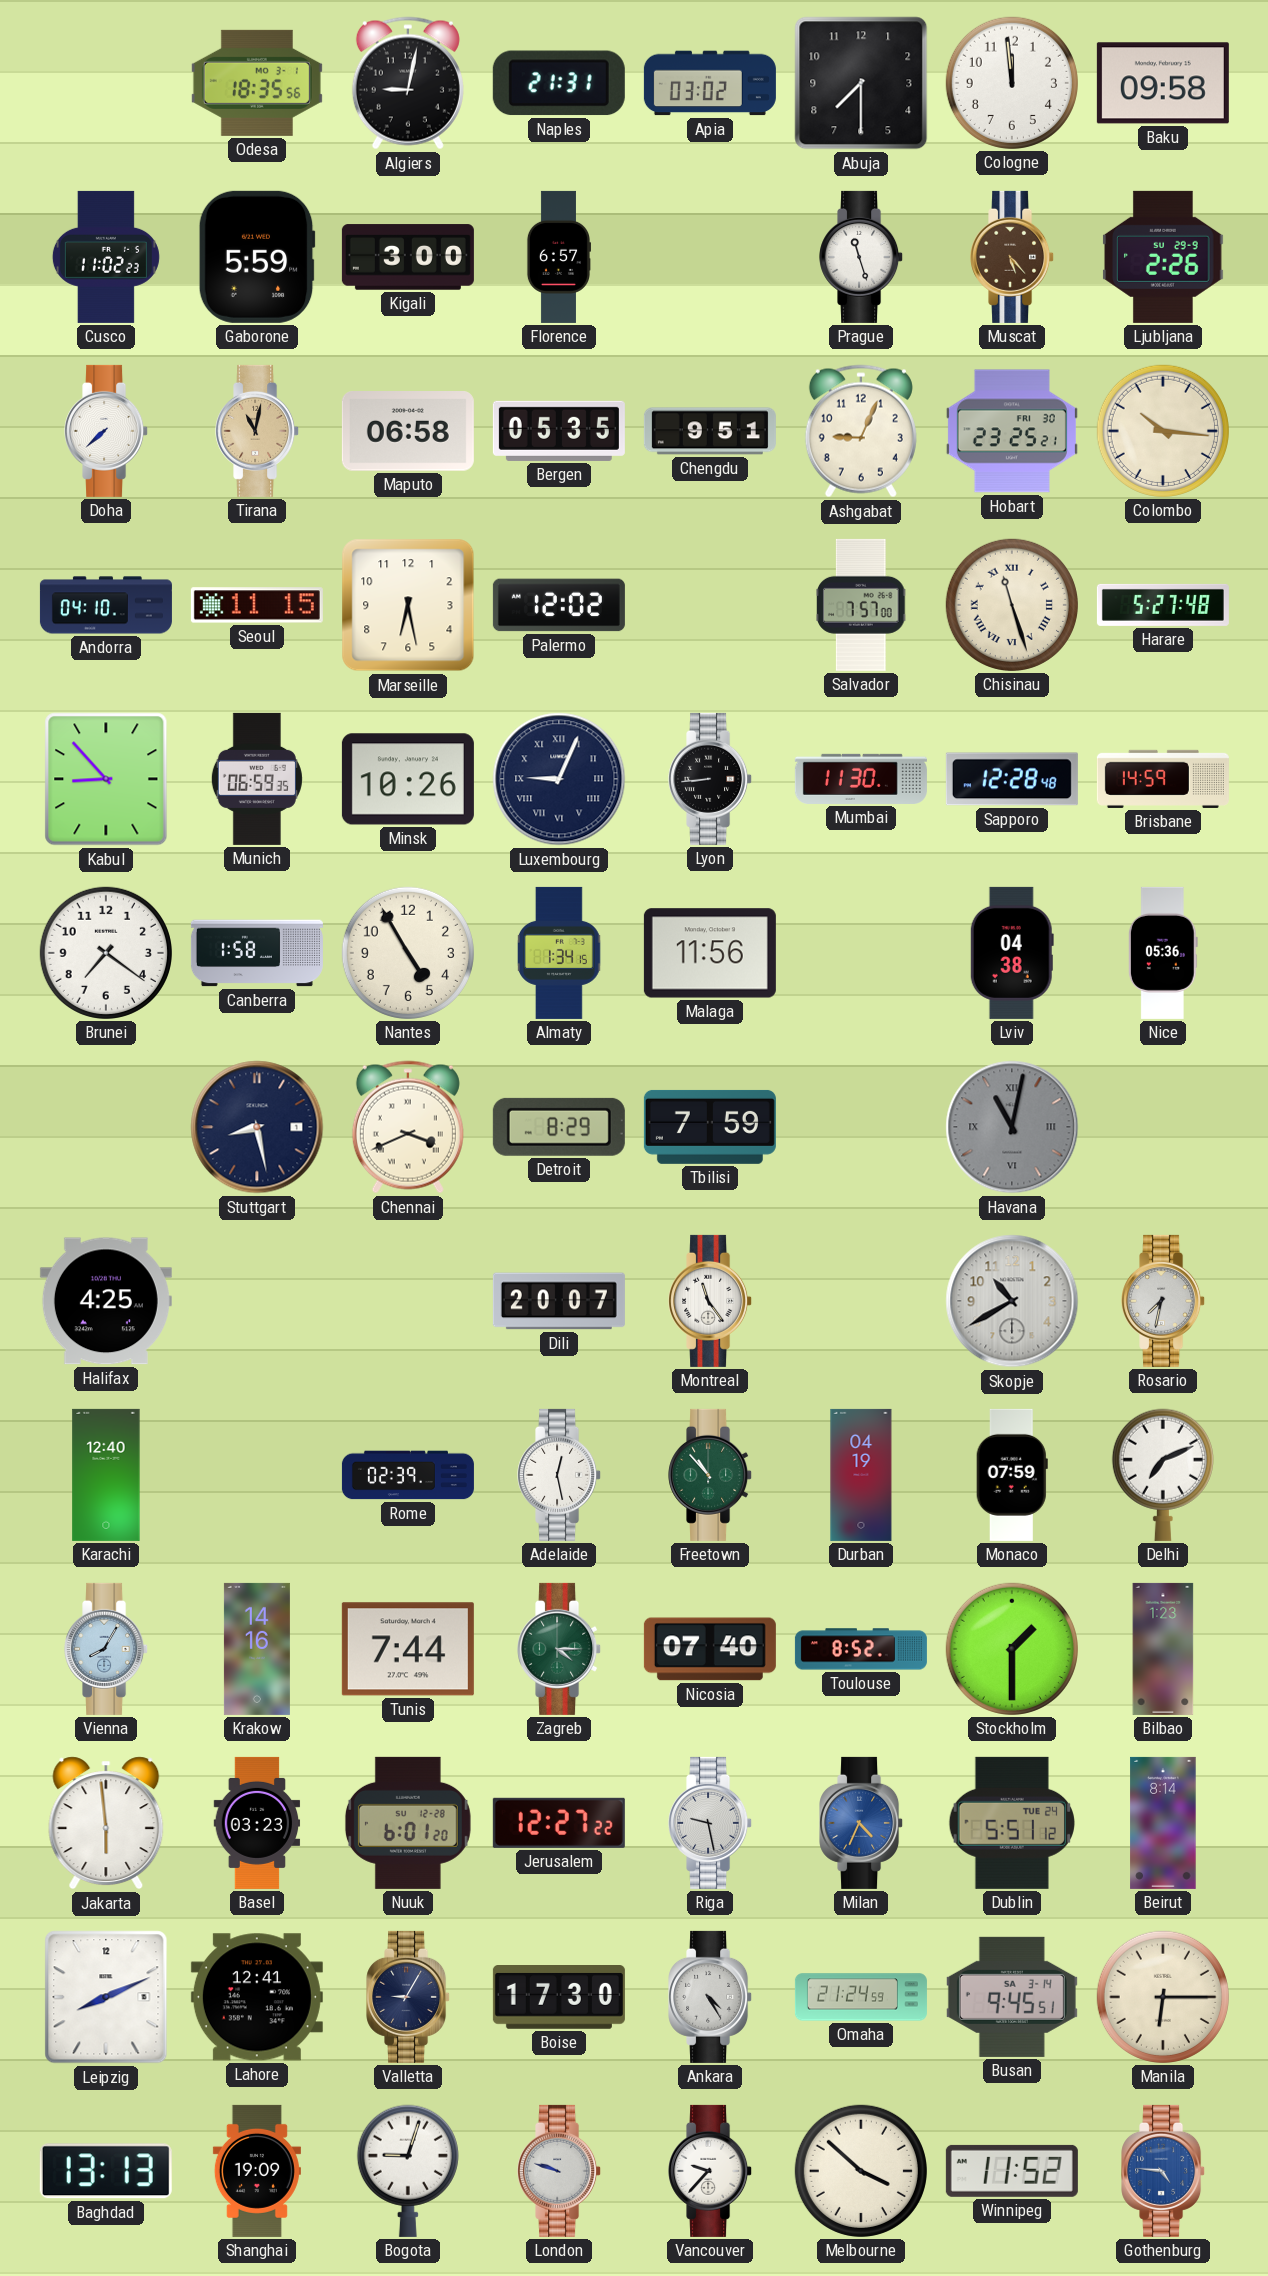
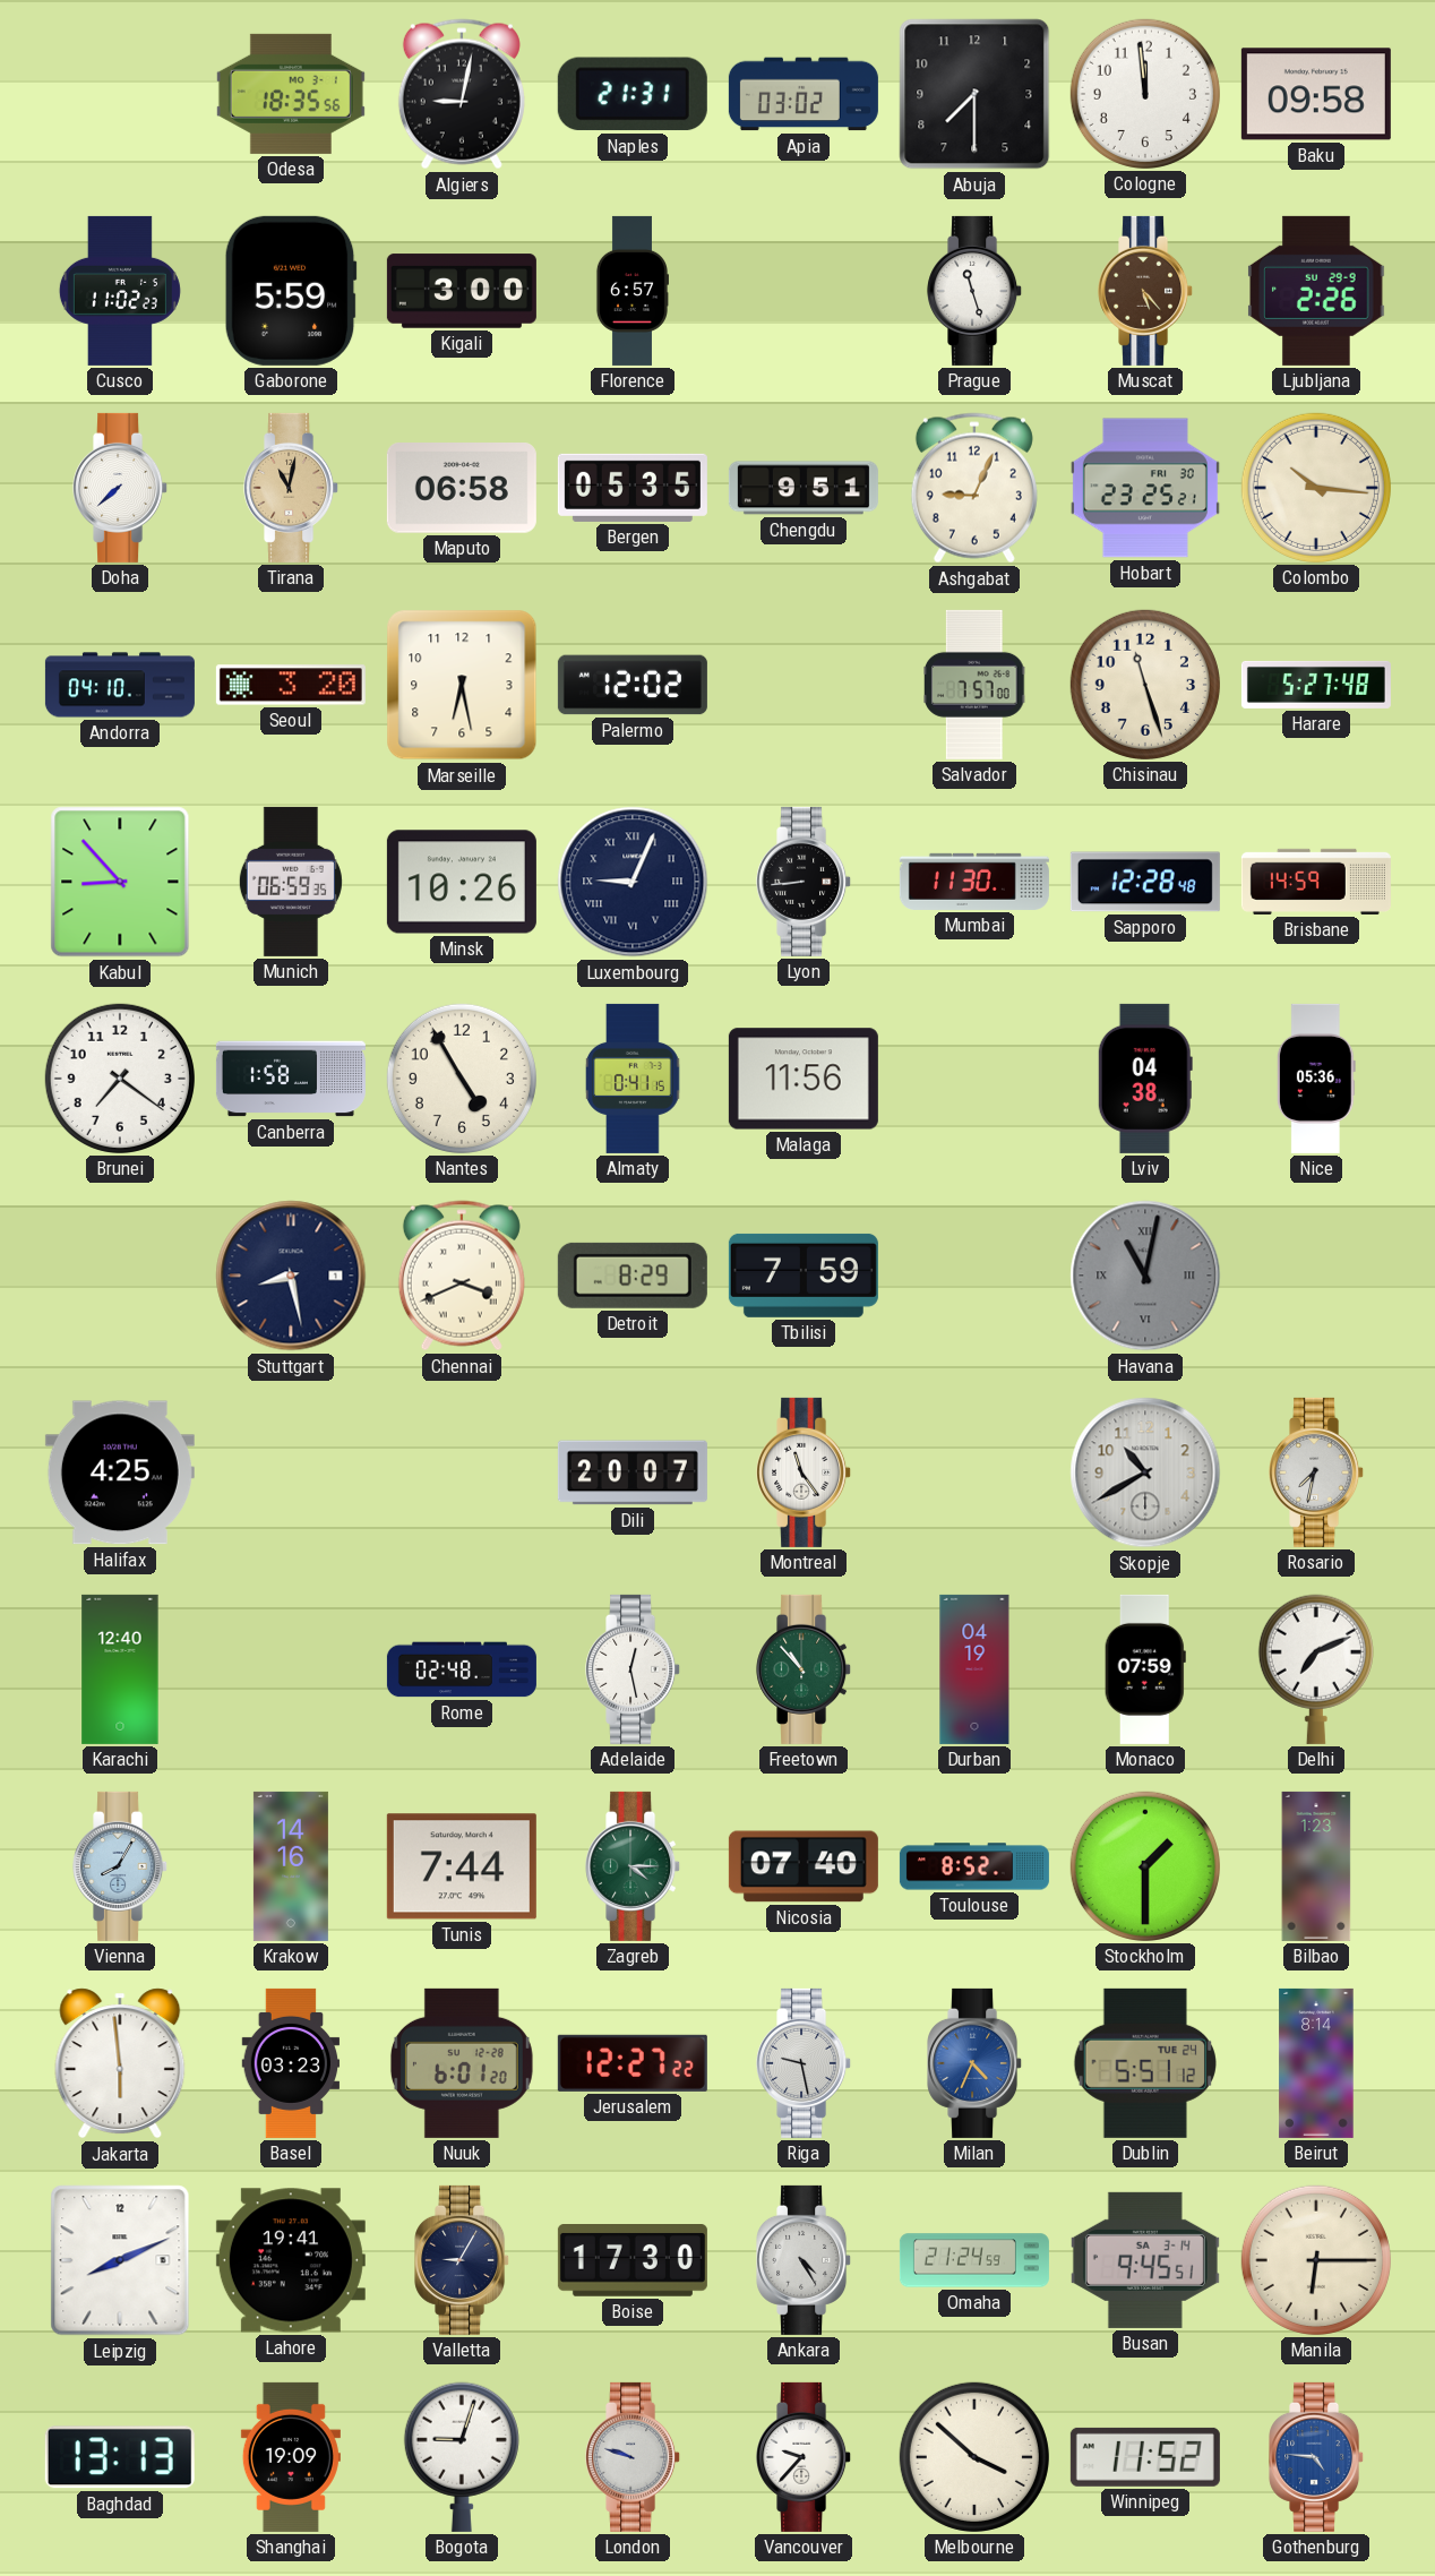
Seoul: 11:15 -> 3:20
Chisinau numerals: Roman -> Arabic
Almaty: 1:34 -> 0:41
Rome: 02:39 -> 02:48
Lahore: 12:41 -> 19:41
